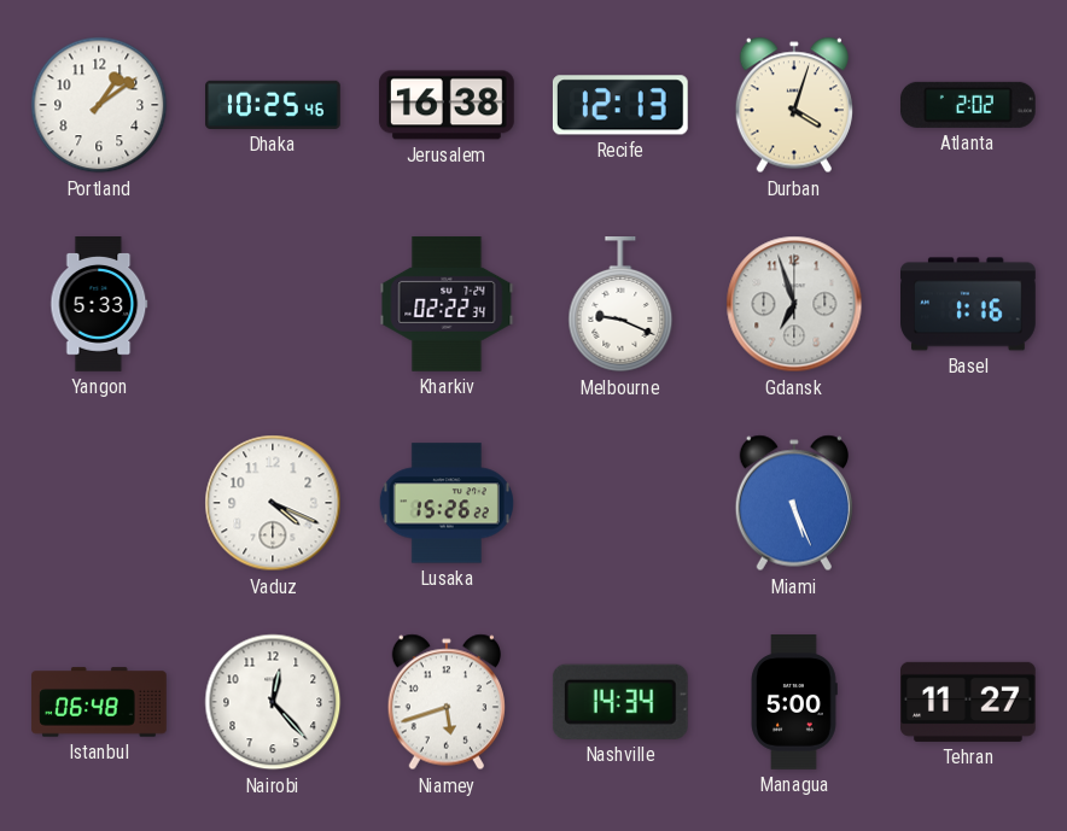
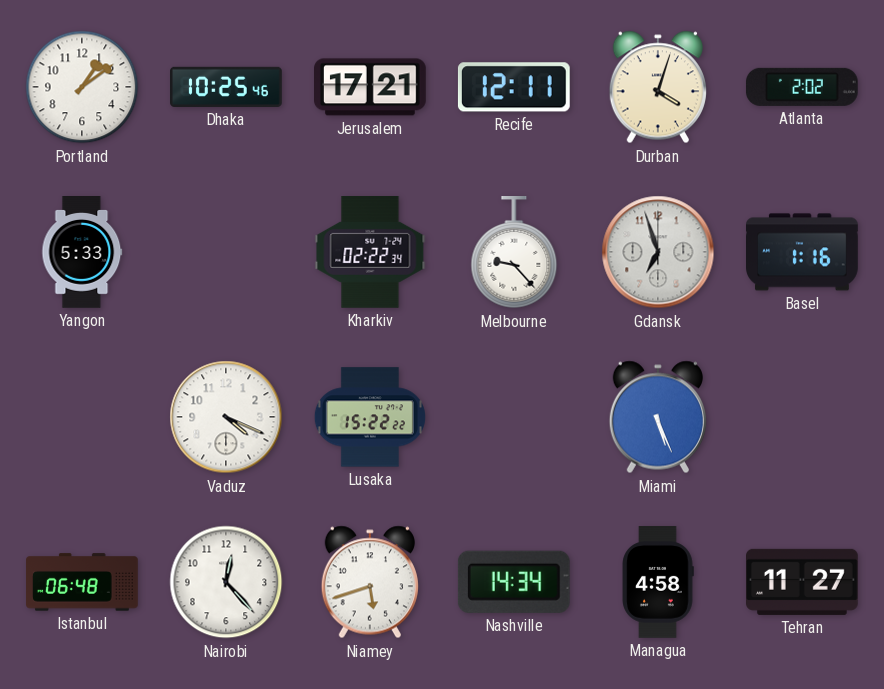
Jerusalem: 16:38 -> 17:21
Recife: 12:13 -> 12:11
Melbourne: 9:19 -> 9:23
Lusaka: 15:26 -> 15:22
Managua: 5:00 -> 4:58
